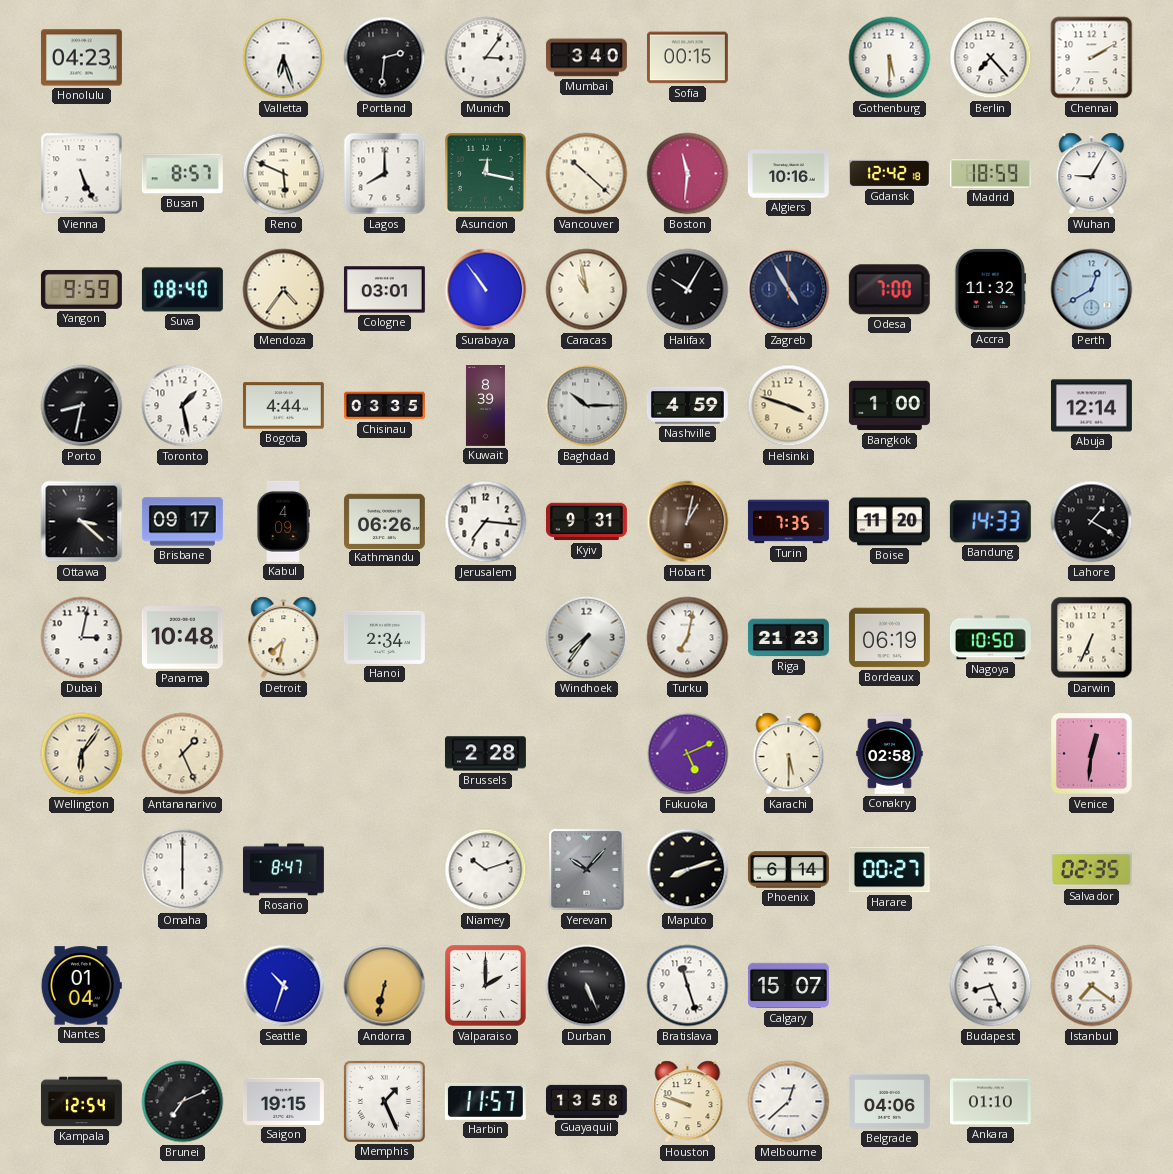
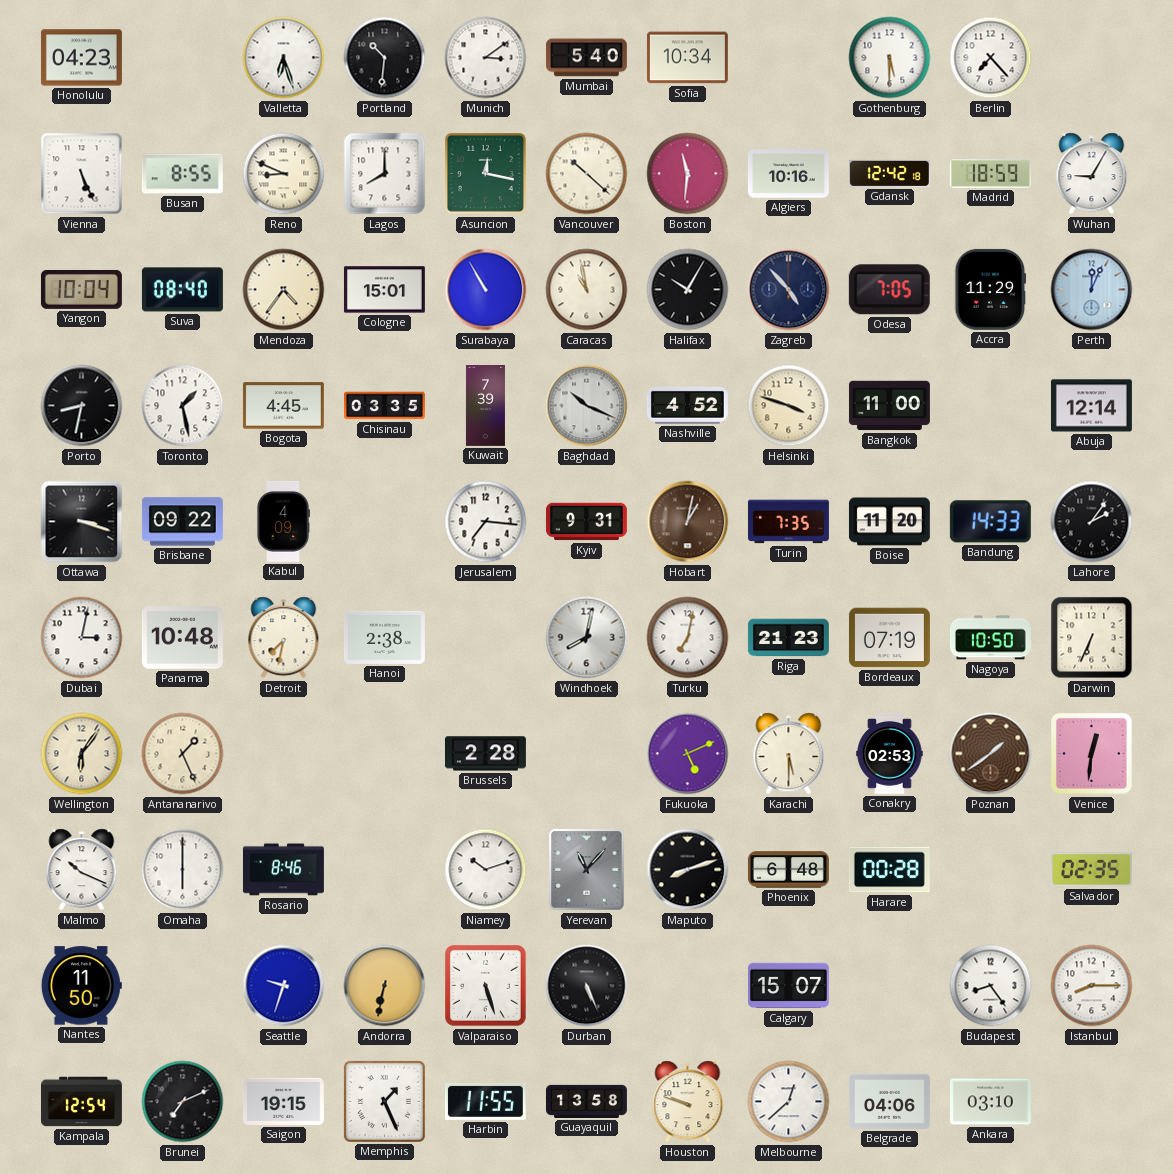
Portland: 2:31 -> 10:31
Munich: 3:06 -> 3:09
Mumbai: 3:40 -> 5:40
Sofia: 00:15 -> 10:34
Chennai: 2:10 -> none
Busan: 8:57 -> 8:55
Reno: 5:49 -> 8:49
Yangon: 9:59 -> 10:04
Cologne: 03:01 -> 15:01
Surabaya: 10:54 -> 10:55
Zagreb: 4:55 -> 4:53
Odesa: 7:00 -> 7:05
Accra: 11:32 -> 11:29
Perth: 12:40 -> 12:04
Bogota: 4:44 -> 4:45
Kuwait: 8:39 -> 7:39
Baghdad: 10:15 -> 10:19
Nashville: 4:59 -> 4:52
Bangkok: 1:00 -> 11:00
Ottawa: 3:22 -> 3:18
Brisbane: 09:17 -> 09:22
Kathmandu: 06:26 -> none
Lahore: 1:20 -> 2:06
Hanoi: 2:34 -> 2:38
Windhoek: 7:36 -> 8:02
Bordeaux: 06:19 -> 07:19
Conakry: 02:58 -> 02:53
Poznan: none -> 1:39
Malmo: none -> 10:19
Rosario: 8:47 -> 8:46
Yerevan: 10:07 -> 11:07
Phoenix: 6:14 -> 6:48
Harare: 00:27 -> 00:28
Nantes: 01:04 -> 11:50
Seattle: 10:33 -> 9:33
Valparaiso: 2:00 -> 5:27
Bratislava: 11:27 -> none
Budapest: 8:26 -> 8:24
Istanbul: 7:21 -> 8:15
Harbin: 11:57 -> 11:55
Ankara: 01:10 -> 03:10
